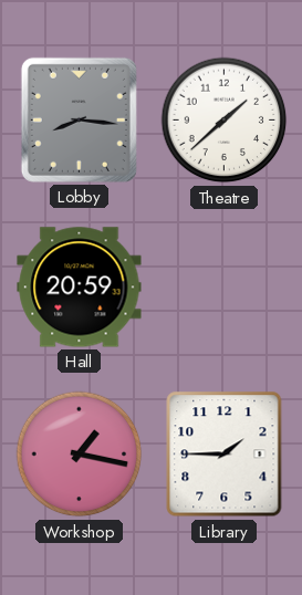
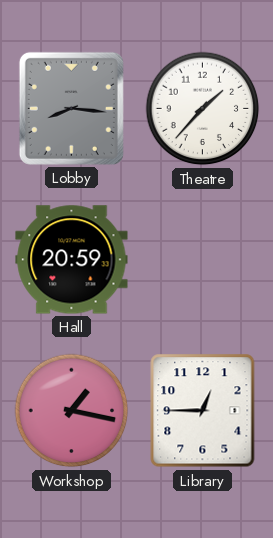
Theatre: 1:38 -> 1:37
Library: 1:45 -> 12:45
